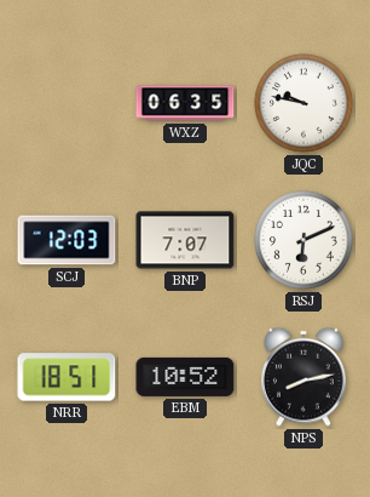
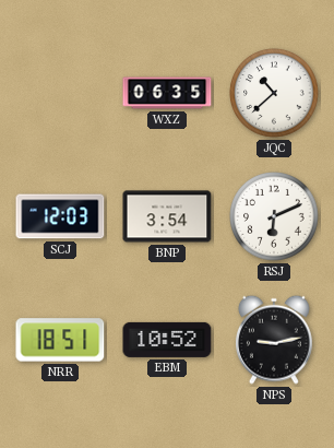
JQC: 9:47 -> 10:38
BNP: 7:07 -> 3:54
NPS: 8:13 -> 9:13
